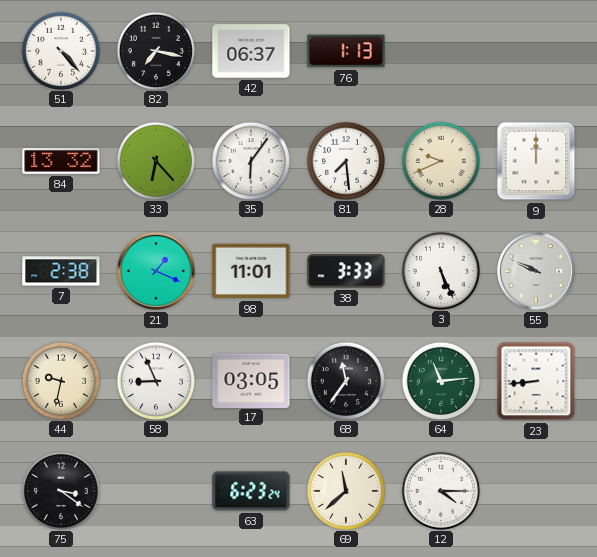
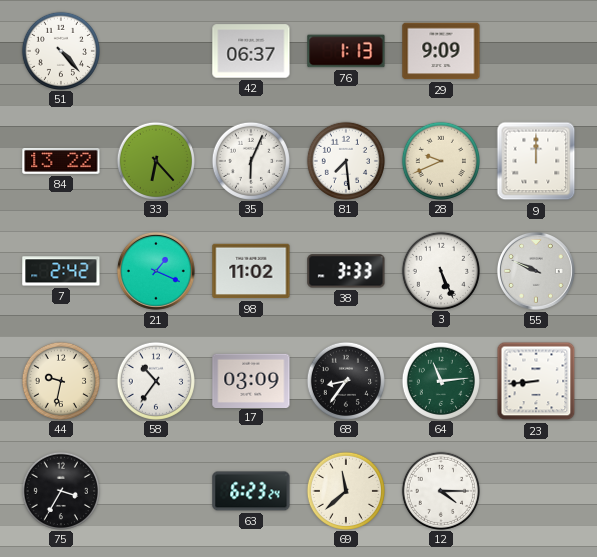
82: 7:17 -> none
29: none -> 9:09
84: 13:32 -> 13:22
35: 6:06 -> 6:04
7: 2:38 -> 2:42
98: 11:01 -> 11:02
58: 8:56 -> 10:36
17: 03:05 -> 03:09
68: 11:36 -> 8:36
75: 3:21 -> 3:35
